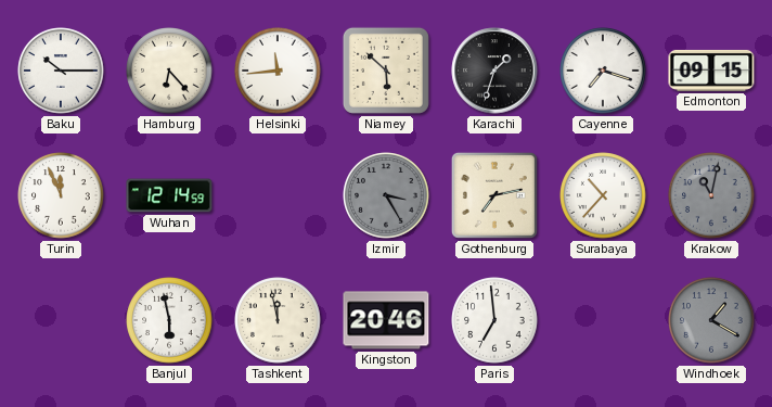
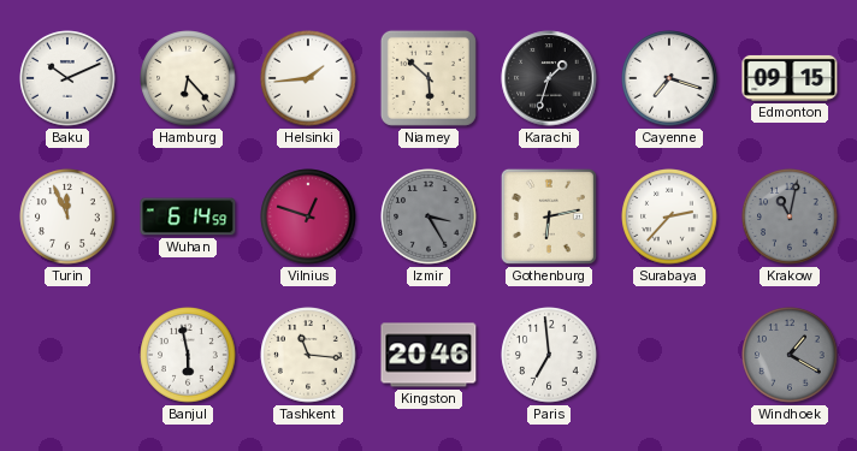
Baku: 10:15 -> 10:11
Helsinki: 11:44 -> 1:44
Wuhan: 12:14 -> 6:14
Vilnius: none -> 12:48
Gothenburg: 7:13 -> 6:13
Surabaya: 10:37 -> 2:37
Tashkent: 11:58 -> 11:16
